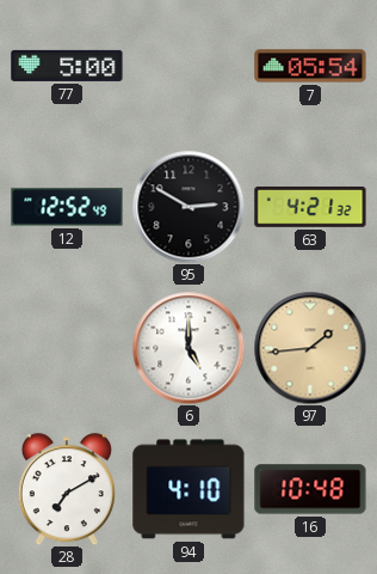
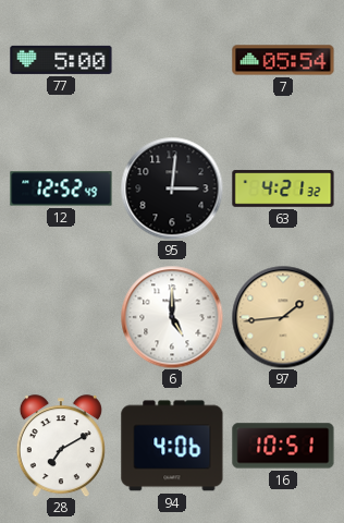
95: 2:50 -> 3:01
94: 4:10 -> 4:06
16: 10:48 -> 10:51
